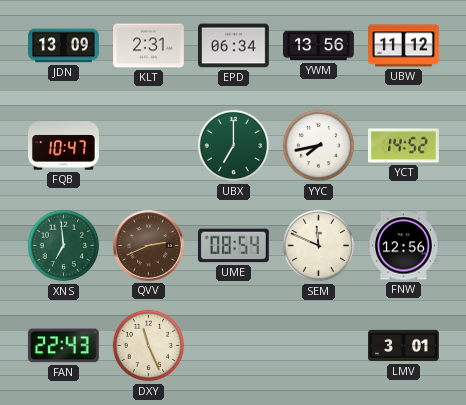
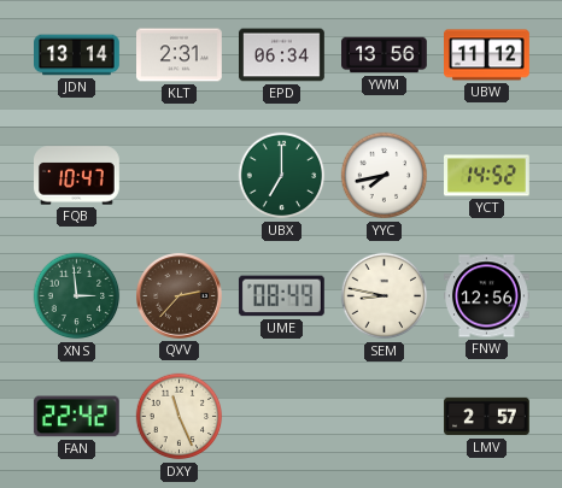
JDN: 13:09 -> 13:14
XNS: 6:59 -> 2:59
QVV: 2:41 -> 2:37
UME: 08:54 -> 08:49
SEM: 11:49 -> 8:47
FAN: 22:43 -> 22:42
LMV: 3:01 -> 2:57
